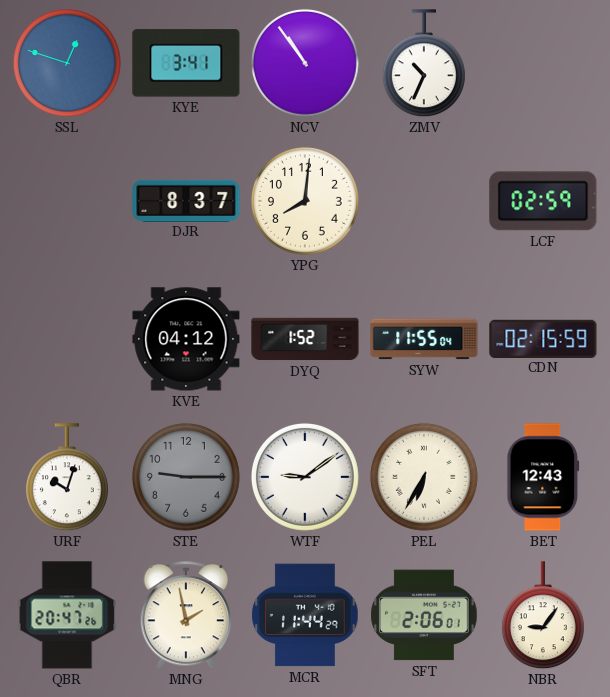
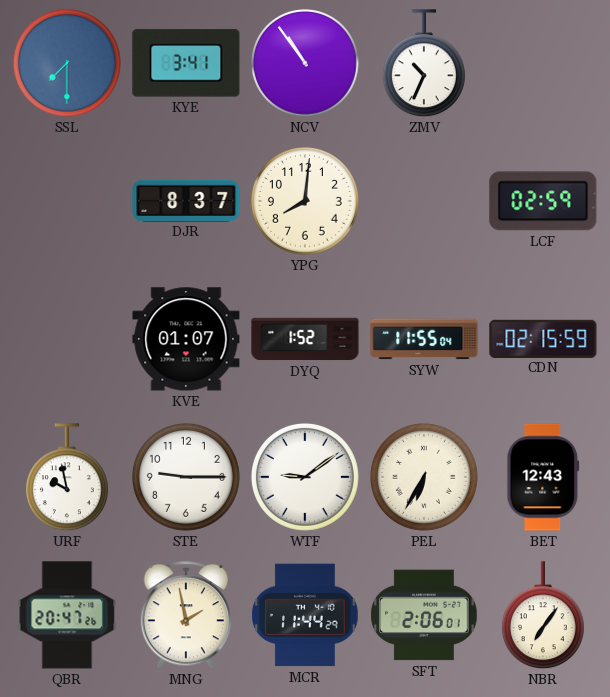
SSL: 12:48 -> 7:30
KVE: 04:12 -> 01:07
URF: 10:03 -> 9:58
STE dial: grey -> white
NBR: 9:06 -> 7:06
